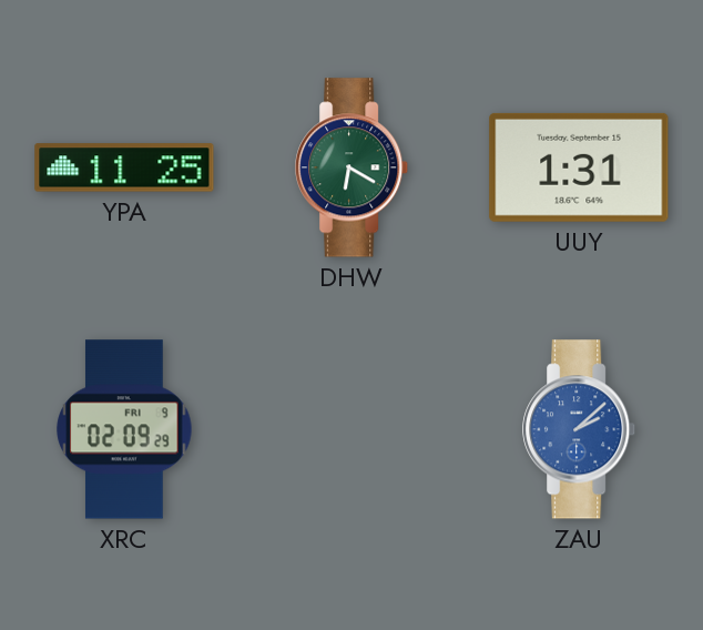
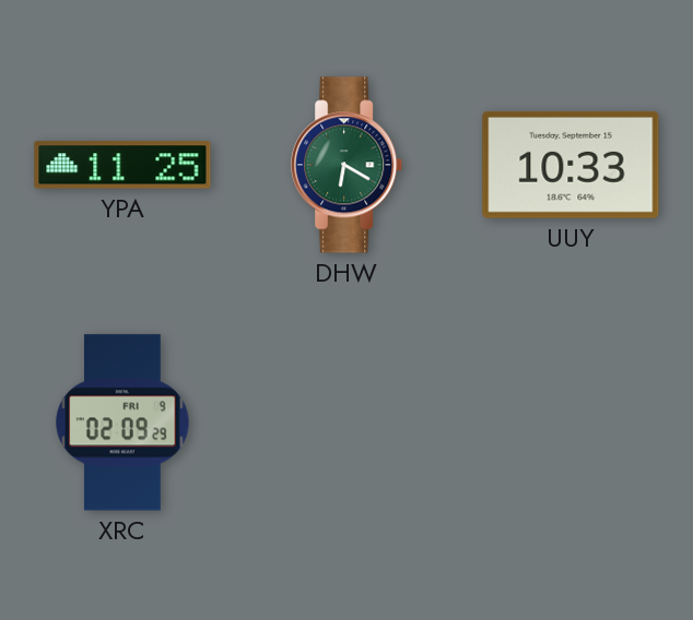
UUY: 1:31 -> 10:33
ZAU: 2:08 -> none
